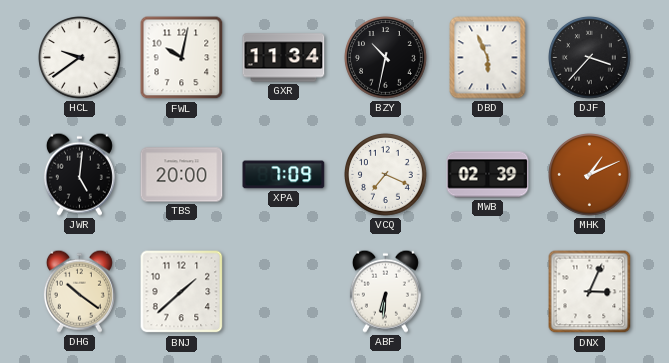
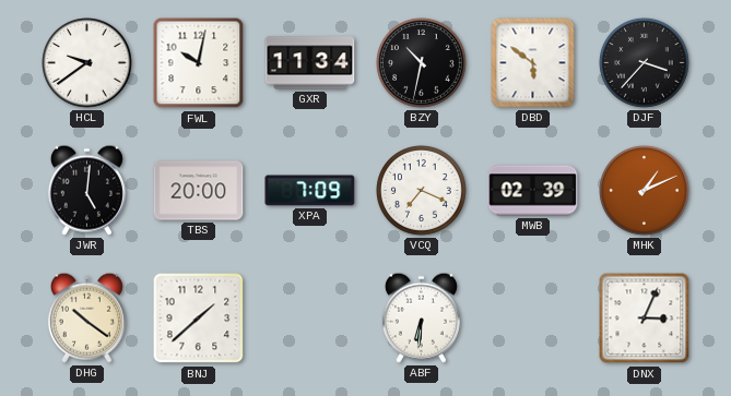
DBD: 5:56 -> 5:51
